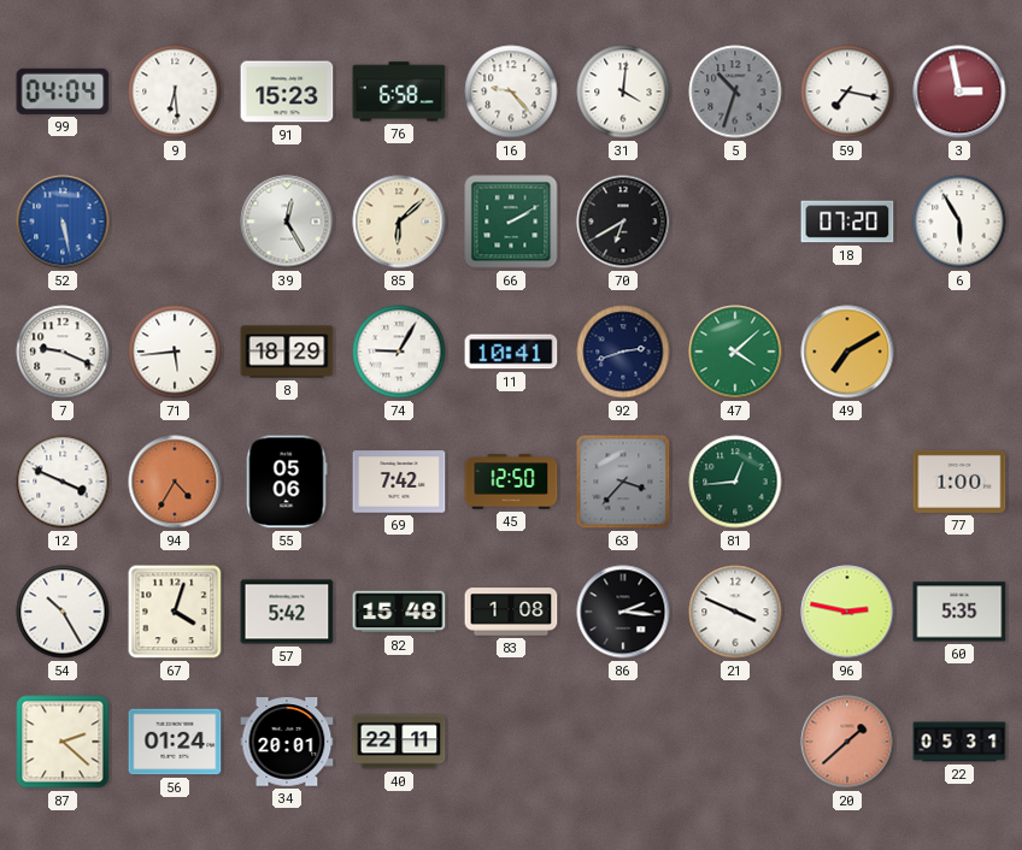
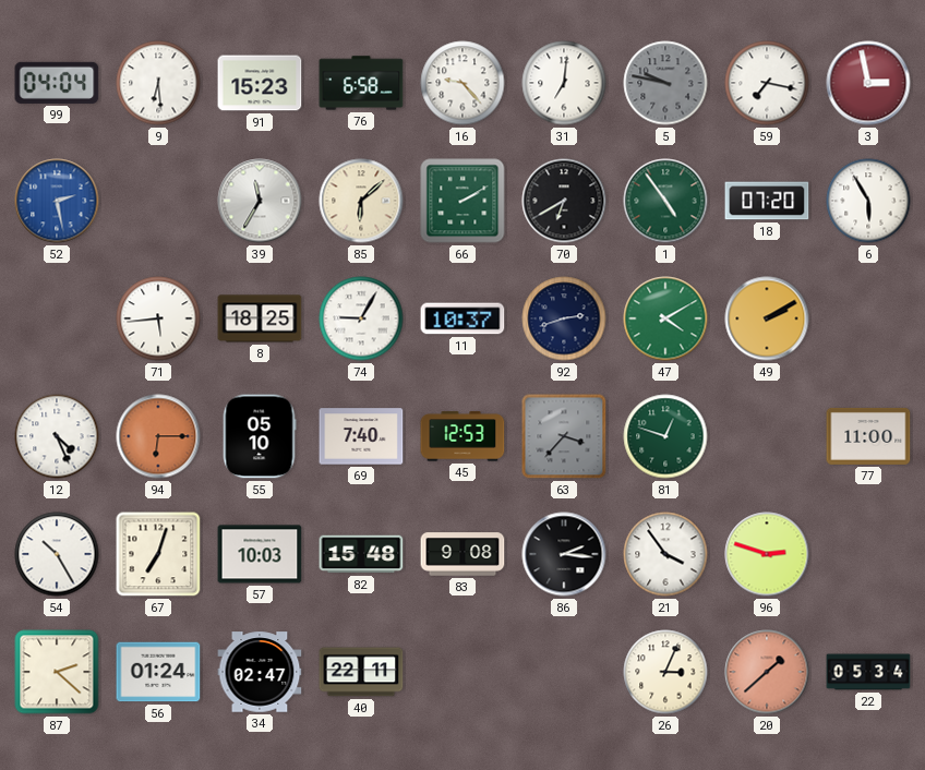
31: 4:01 -> 7:01
5: 10:33 -> 9:47
52: 5:28 -> 2:28
39: 12:25 -> 11:35
1: none -> 4:54
7: 9:19 -> none
8: 18:29 -> 18:25
11: 10:41 -> 10:37
47: 4:08 -> 4:10
49: 7:10 -> 2:10
12: 3:49 -> 4:26
94: 4:35 -> 6:15
55: 05:06 -> 05:10
69: 7:42 -> 7:40
45: 12:50 -> 12:53
81: 12:44 -> 12:48
77: 1:00 -> 11:00
67: 4:03 -> 7:03
57: 5:42 -> 10:03
83: 1:08 -> 9:08
21: 3:49 -> 3:54
96: 2:47 -> 2:48
60: 5:35 -> none
34: 20:01 -> 02:47
26: none -> 3:04
22: 05:31 -> 05:34
